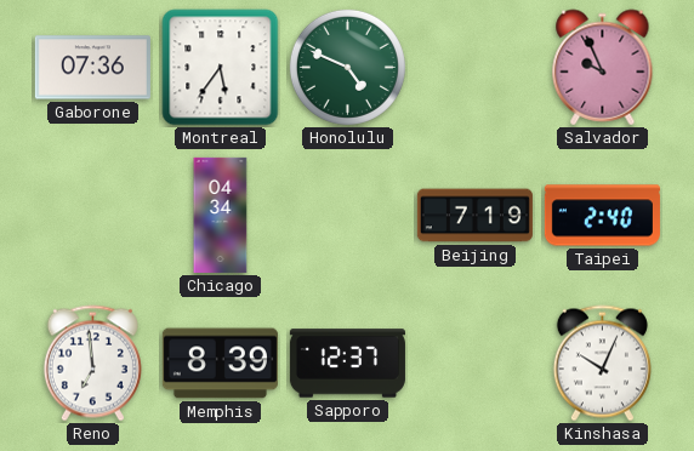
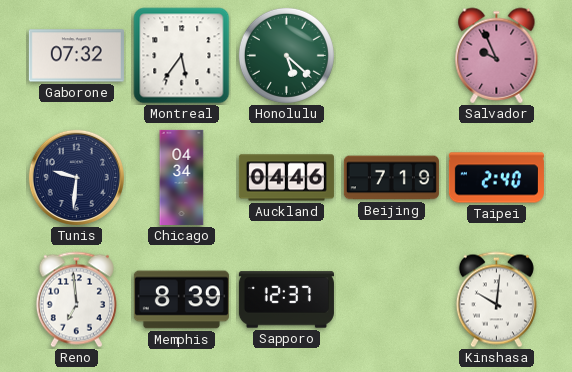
Gaborone: 07:36 -> 07:32
Honolulu: 4:49 -> 5:22
Tunis: none -> 9:31
Auckland: none -> 04:46
Kinshasa: 10:04 -> 10:01
